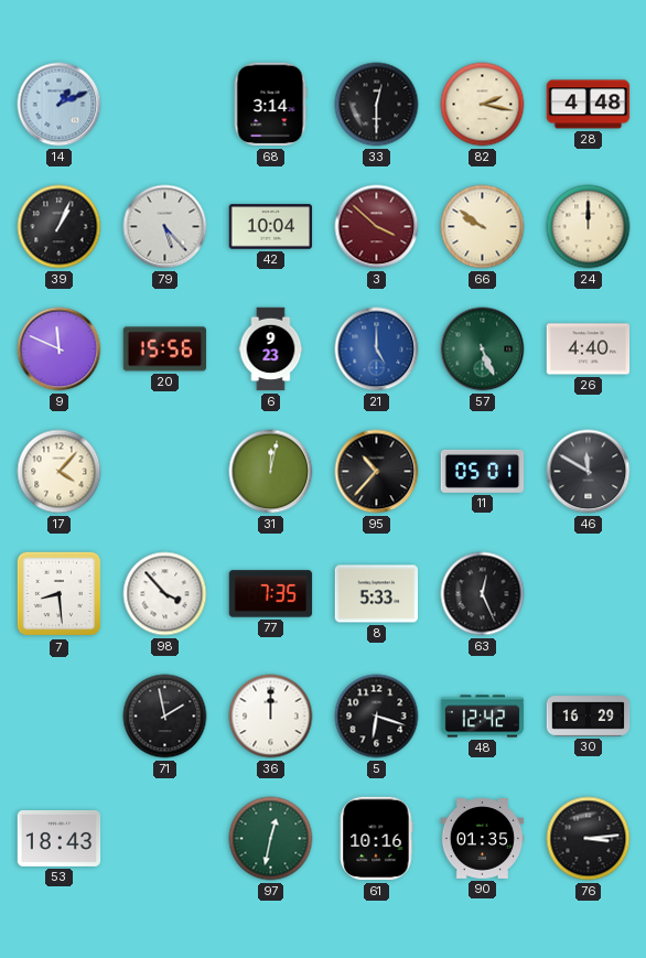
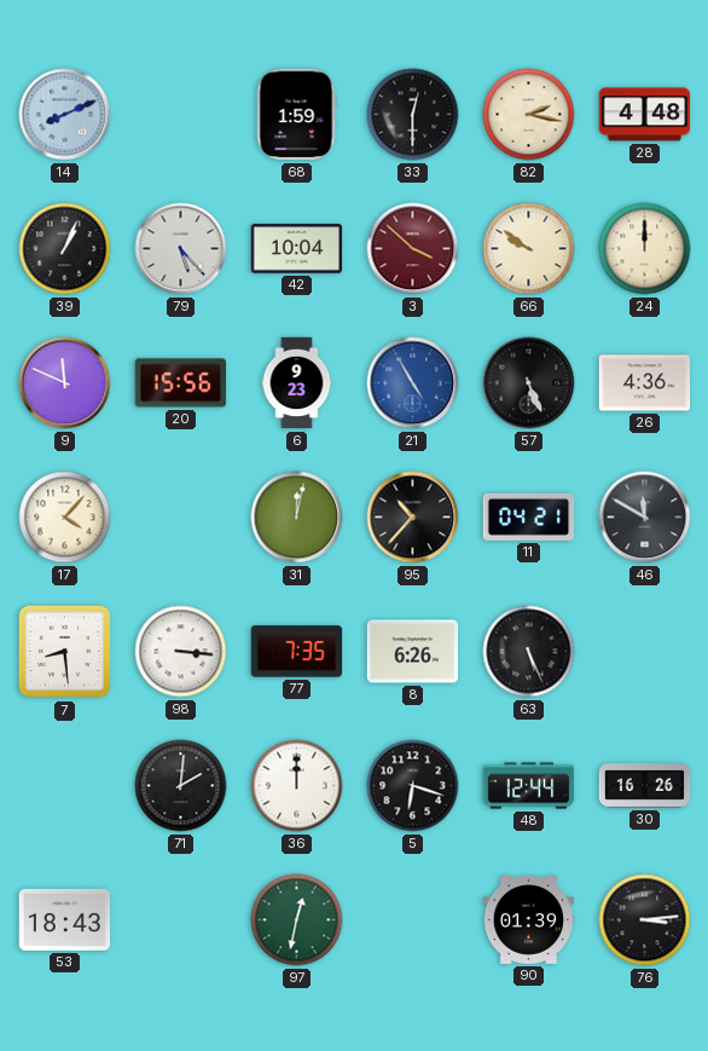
14: 1:11 -> 8:11
68: 3:14 -> 1:59
21: 5:00 -> 4:55
57 dial: green -> black
26: 4:40 -> 4:36
11: 05:01 -> 04:21
98: 3:53 -> 3:16
8: 5:33 -> 6:26
63: 12:26 -> 5:26
71: 1:58 -> 2:01
48: 12:42 -> 12:44
30: 16:29 -> 16:26
61: 10:16 -> none
90: 01:35 -> 01:39
